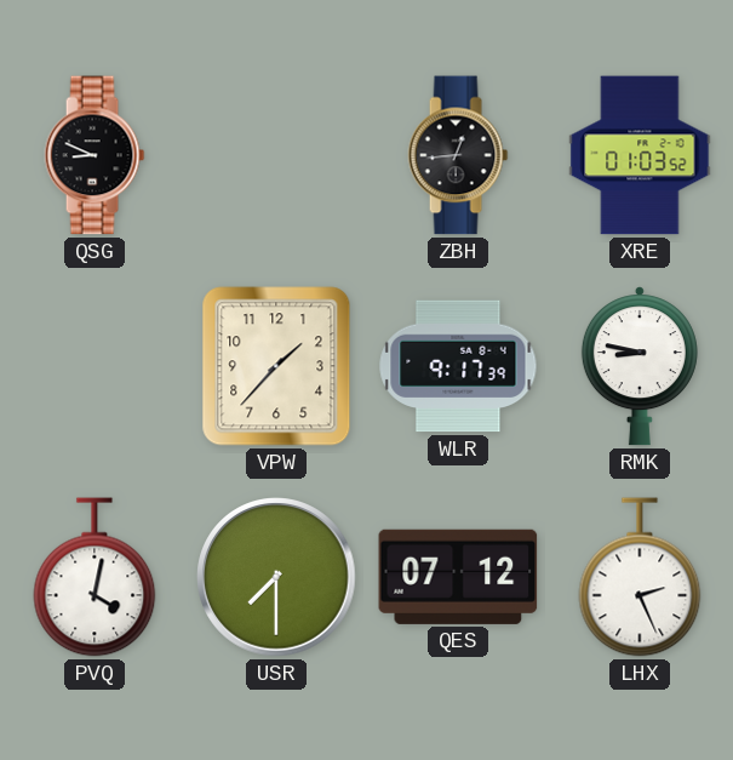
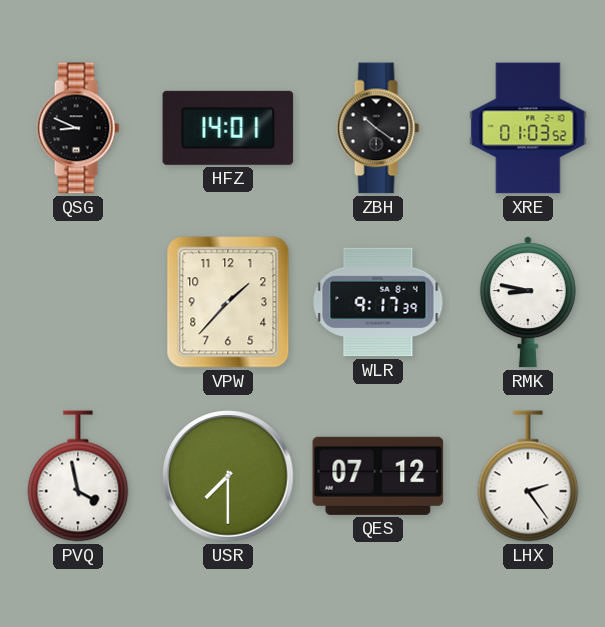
HFZ: none -> 14:01
ZBH: 12:44 -> 10:21
PVQ: 4:02 -> 3:58
LHX: 2:26 -> 2:24
